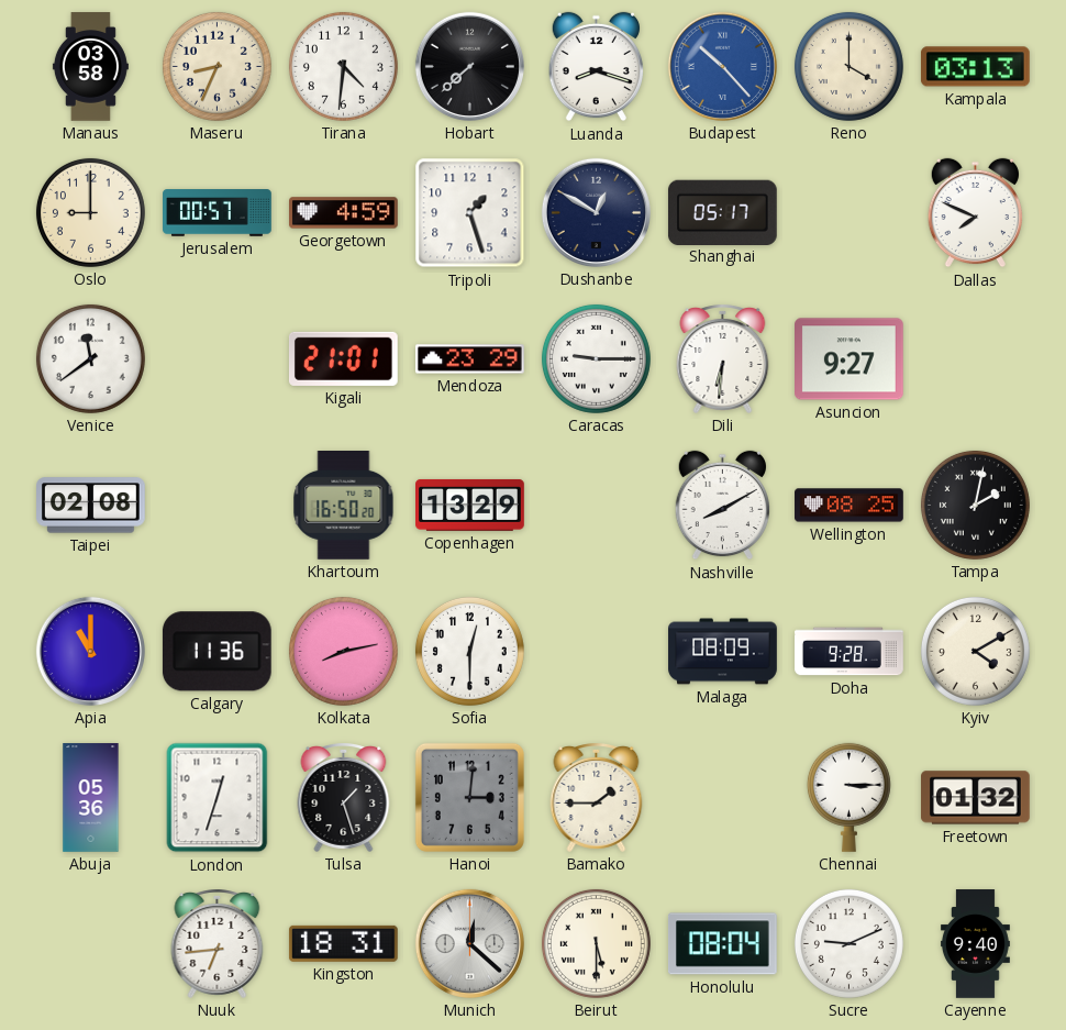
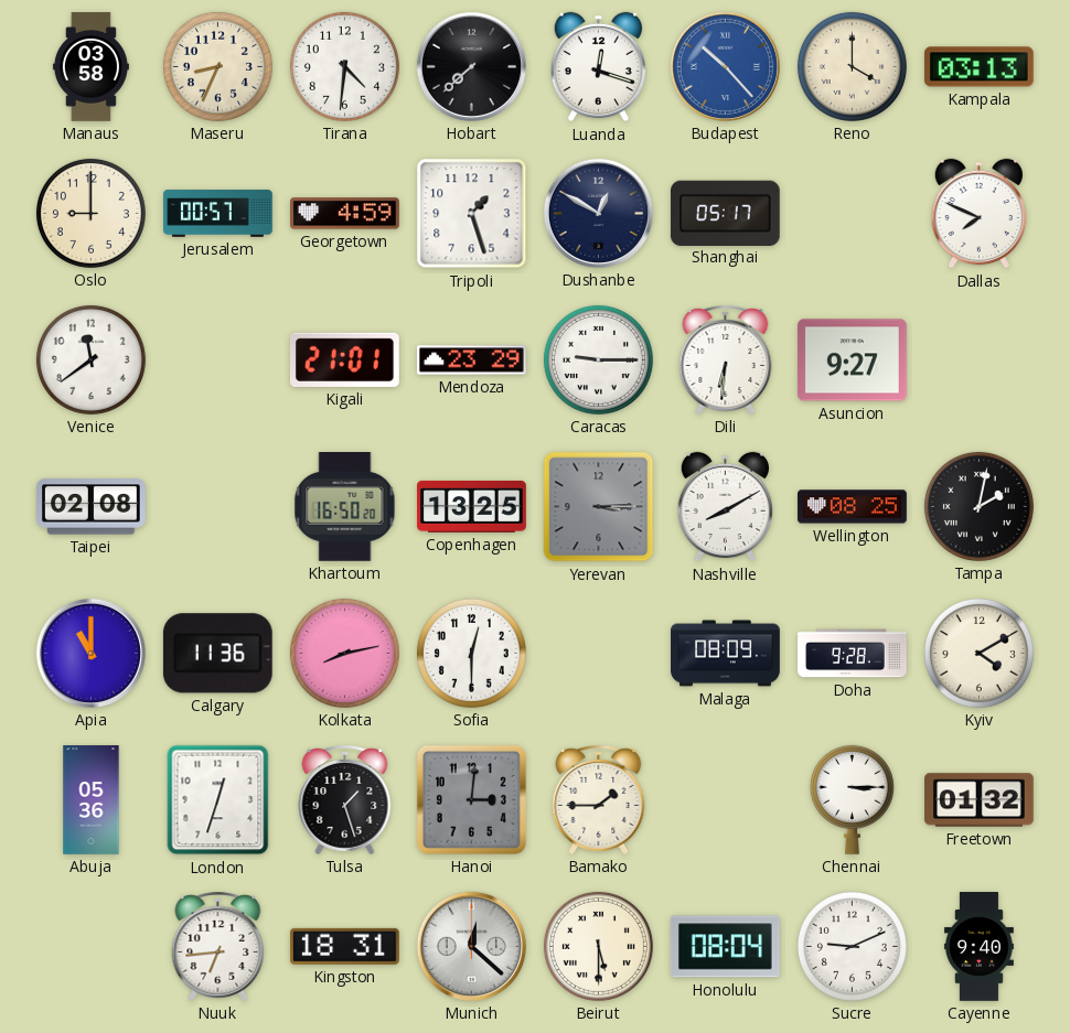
Luanda: 8:18 -> 12:18
Copenhagen: 13:29 -> 13:25
Yerevan: none -> 3:15
